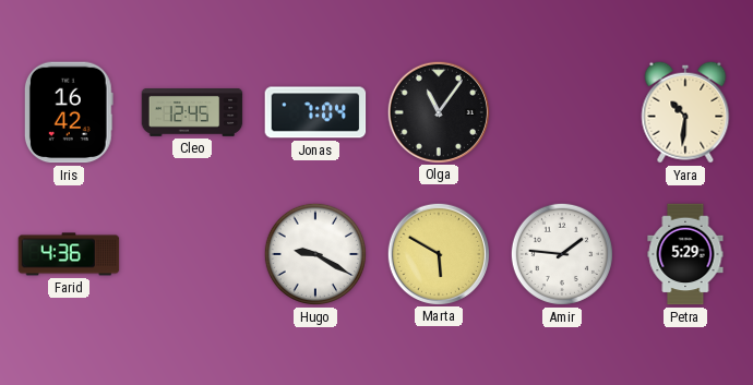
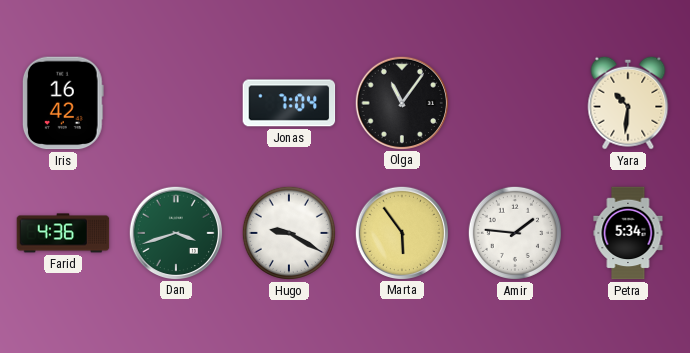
Cleo: 12:45 -> none
Dan: none -> 3:42
Marta: 5:50 -> 5:54
Petra: 5:29 -> 5:34
